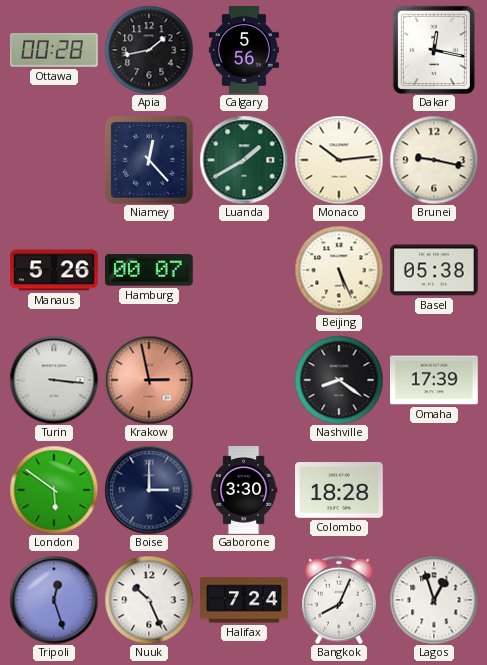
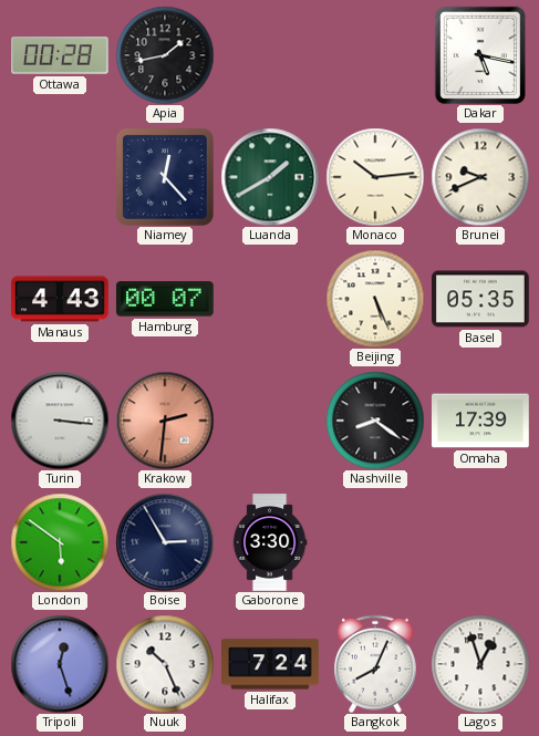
Calgary: 5:56 -> none
Dakar: 12:17 -> 5:17
Brunei: 9:17 -> 9:41
Manaus: 5:26 -> 4:43
Basel: 05:38 -> 05:35
Krakow: 2:58 -> 2:31
Boise: 3:00 -> 2:55
Colombo: 18:28 -> none
